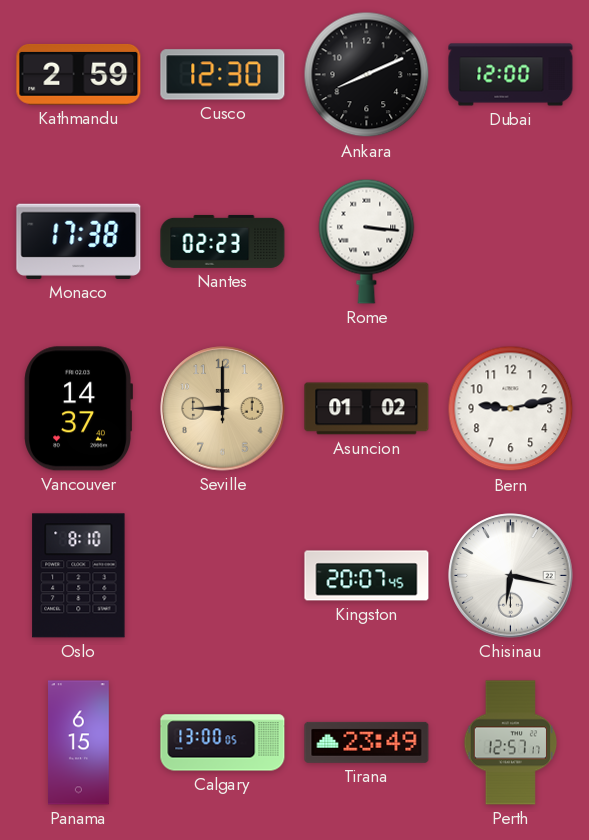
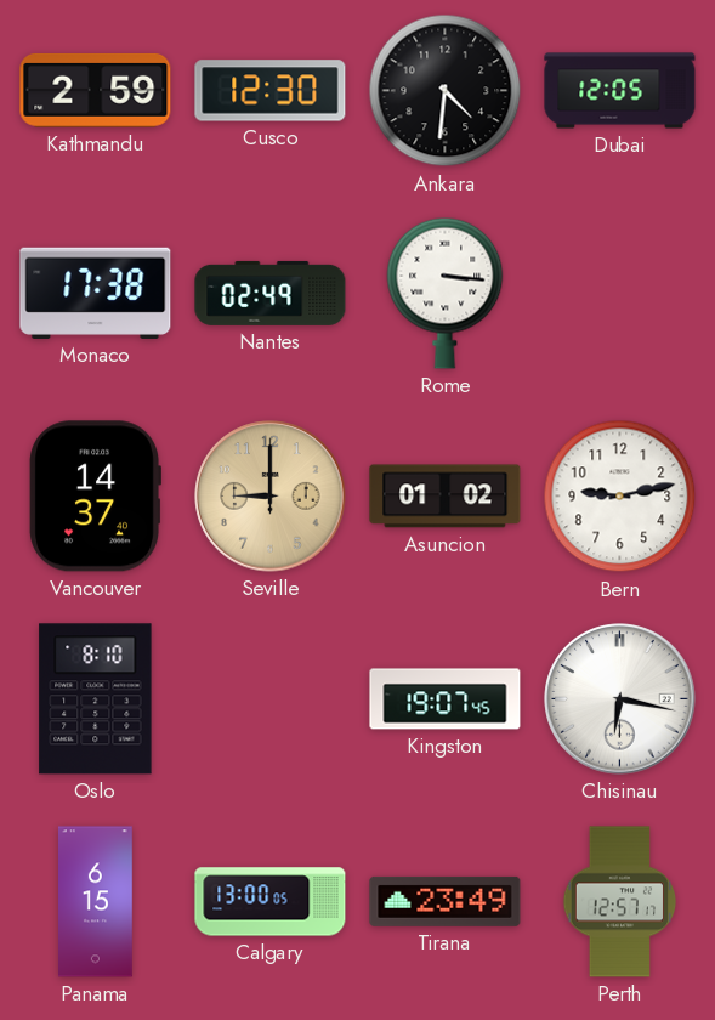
Ankara: 8:11 -> 4:31
Dubai: 12:00 -> 12:05
Nantes: 02:23 -> 02:49
Kingston: 20:07 -> 19:07
